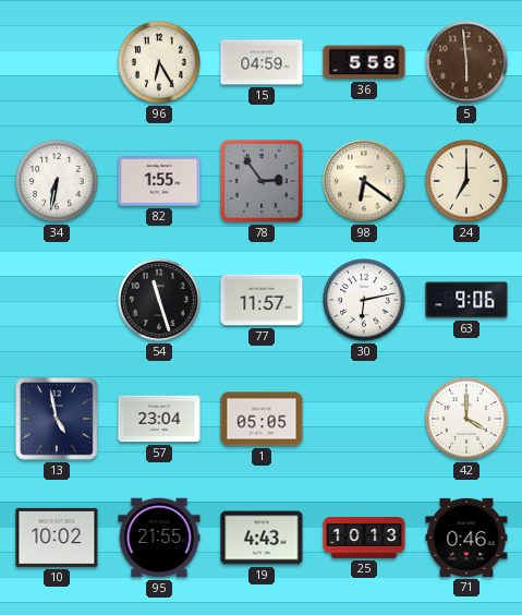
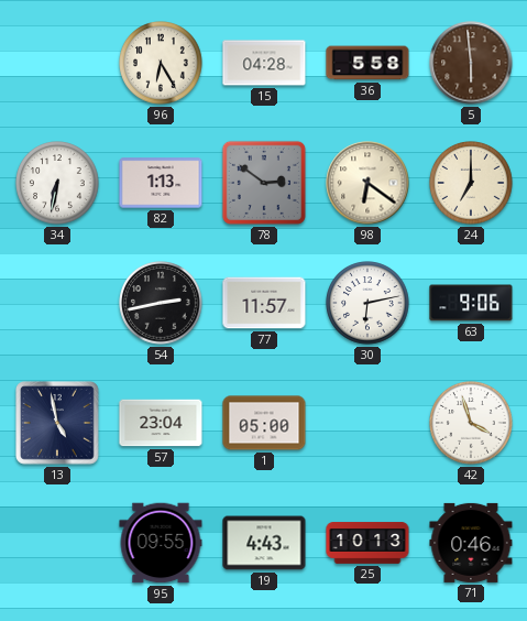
15: 04:59 -> 04:28
82: 1:55 -> 1:13
78: 2:54 -> 2:51
54: 11:27 -> 2:43
1: 05:05 -> 05:00
42: 4:00 -> 3:57
10: 10:02 -> none
95: 21:55 -> 09:55
